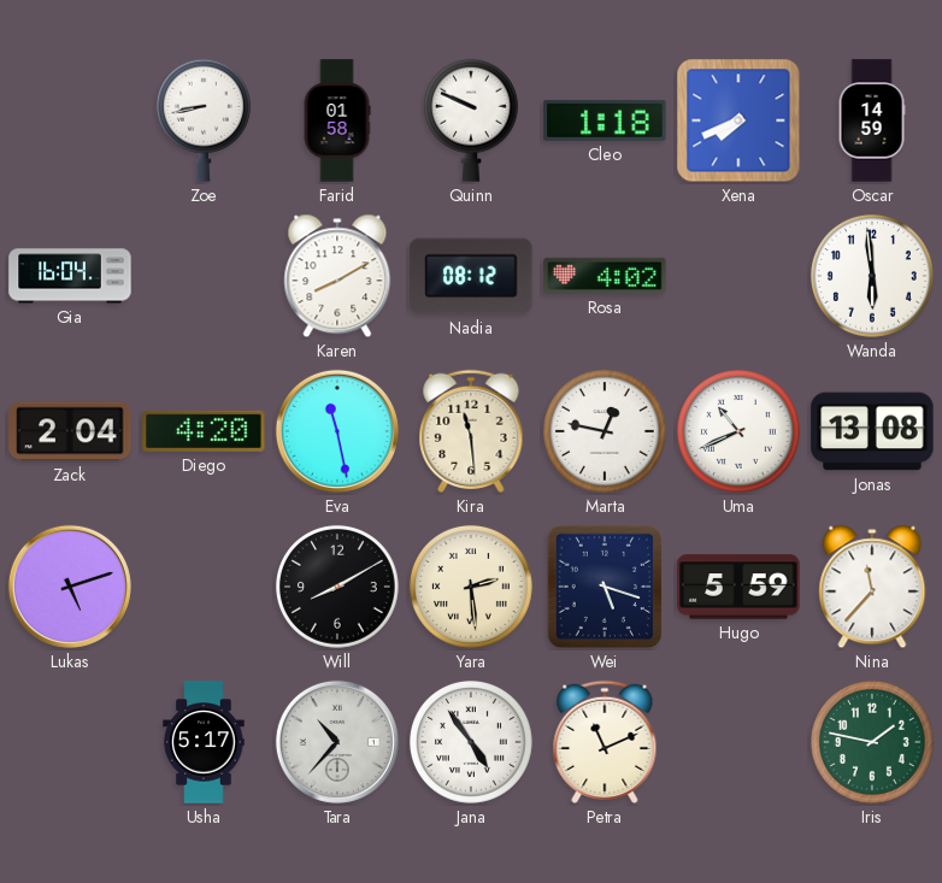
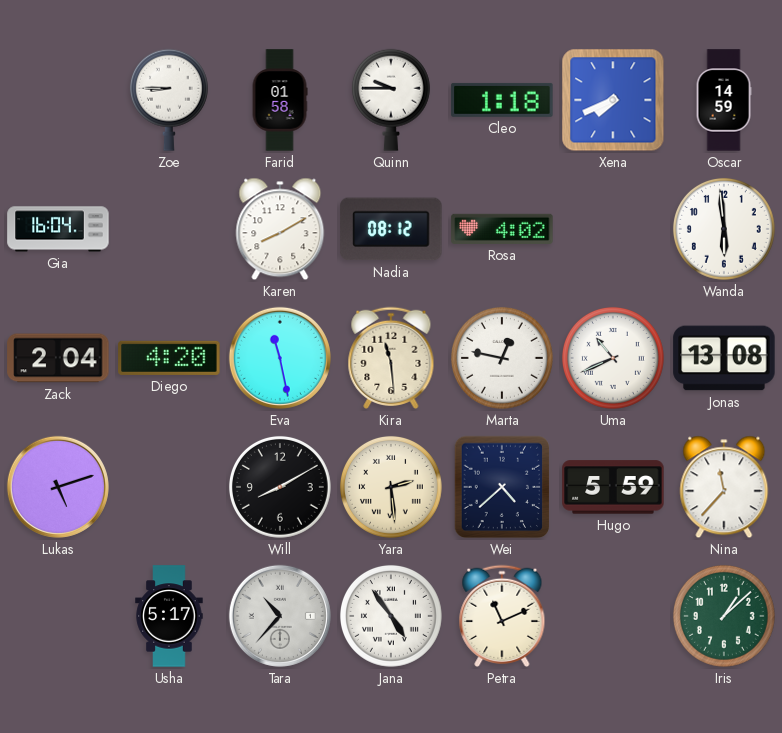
Zoe: 8:43 -> 8:45
Quinn: 9:49 -> 9:45
Wei: 5:18 -> 4:38
Iris: 1:47 -> 1:08
